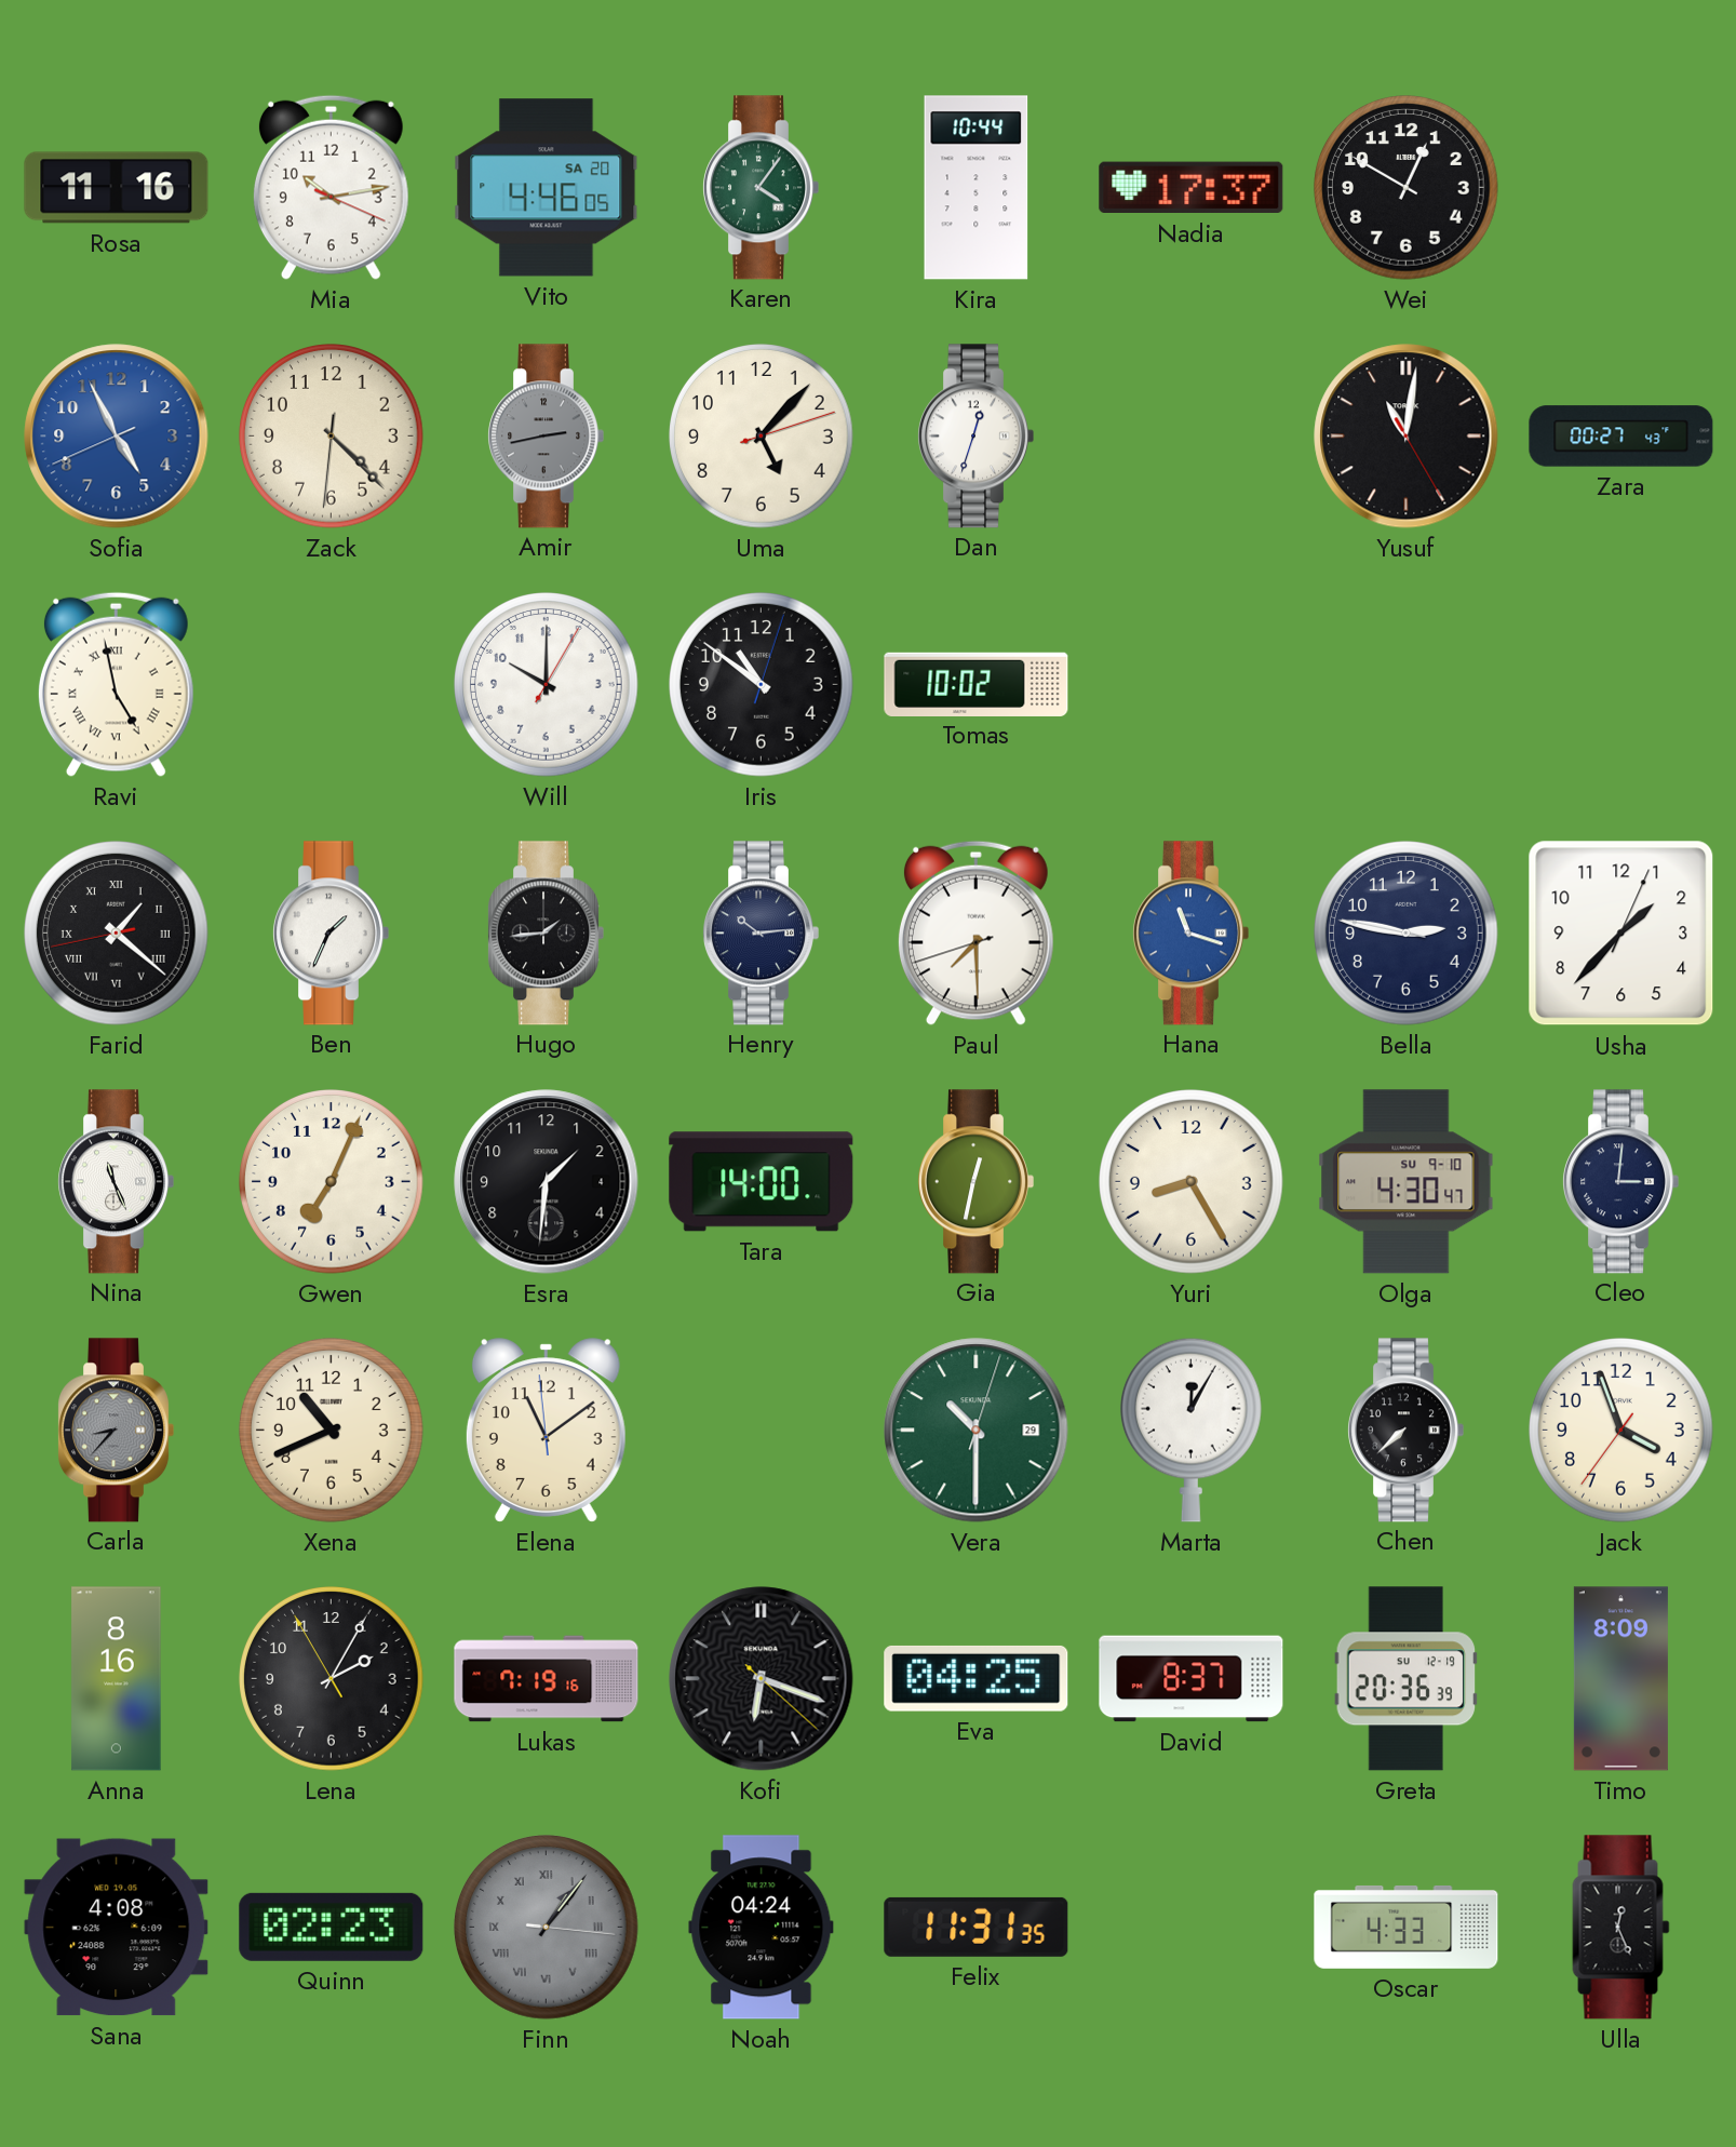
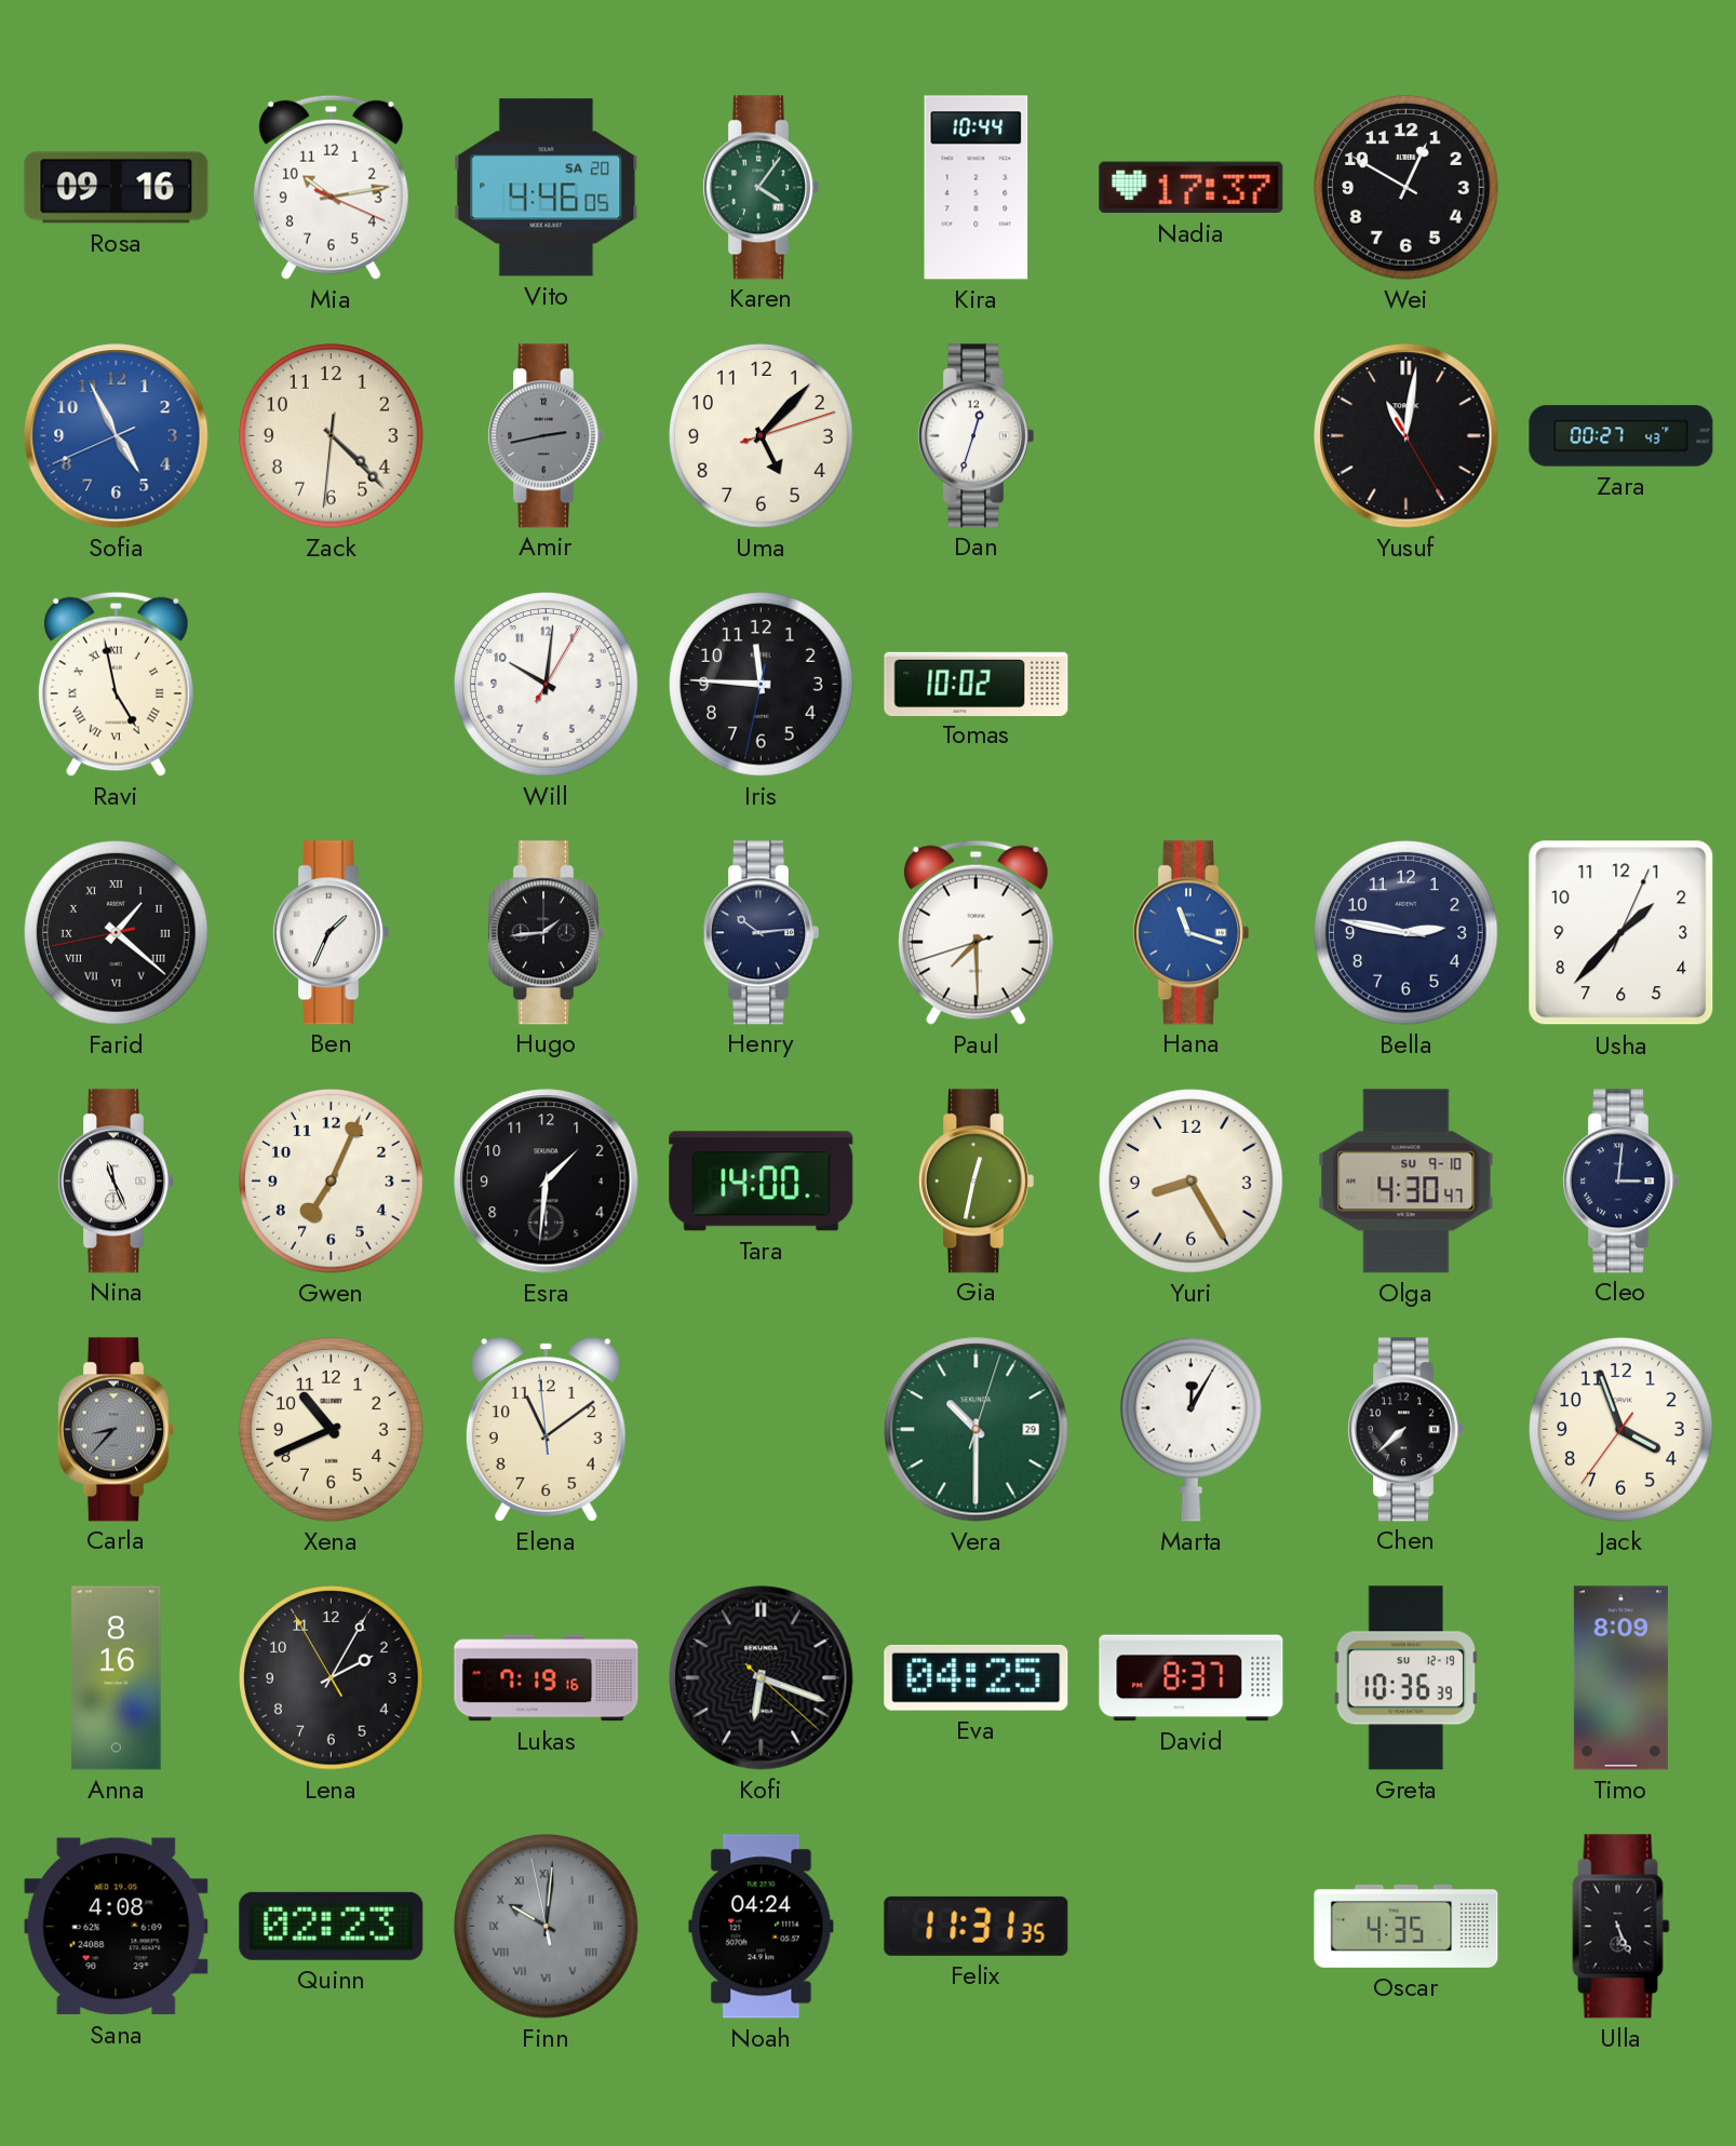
Rosa: 11:16 -> 09:16
Will: 10:00 -> 10:01
Iris: 10:51 -> 11:45
Greta: 20:36 -> 10:36
Finn: 1:06 -> 10:00
Oscar: 4:33 -> 4:35
Ulla: 12:26 -> 5:26
